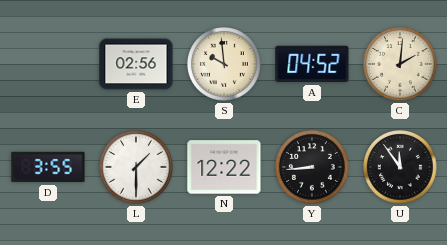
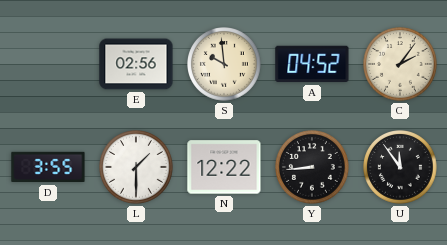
C: 2:01 -> 2:06
